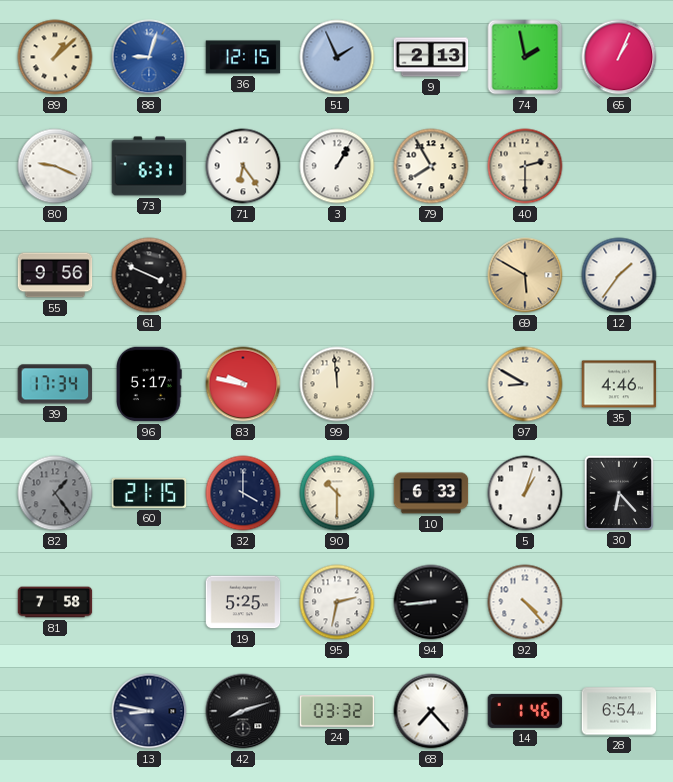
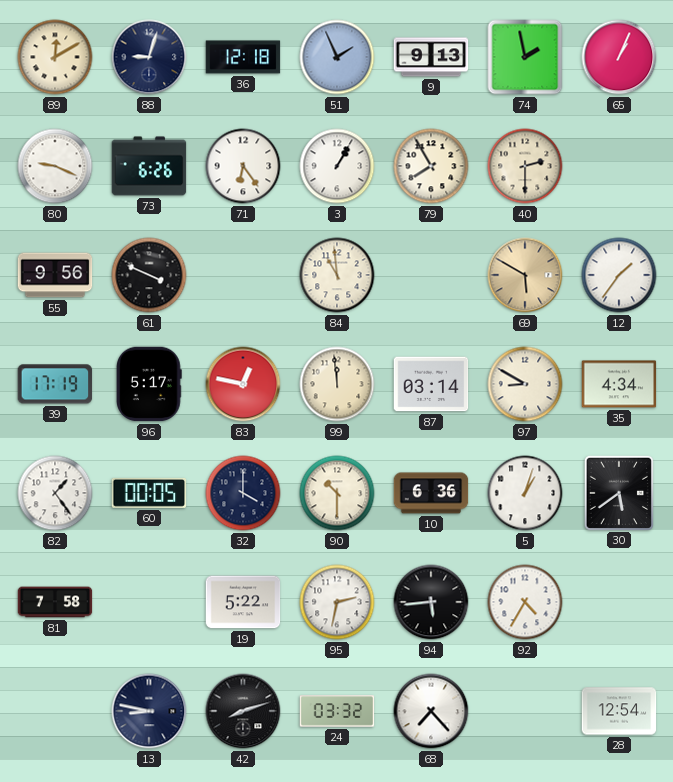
89: 1:08 -> 12:10
88 dial: blue -> navy
36: 12:15 -> 12:18
9: 2:13 -> 9:13
73: 6:31 -> 6:26
84: none -> 10:59
39: 17:34 -> 17:19
83: 9:47 -> 12:47
87: none -> 03:14
35: 4:46 -> 4:34
82 dial: grey -> white
60: 21:15 -> 00:05
10: 6:33 -> 6:36
30: 6:23 -> 5:39
19: 5:25 -> 5:22
94: 8:44 -> 5:44
92: 4:23 -> 4:35
14: 1:46 -> none
28: 6:54 -> 12:54
